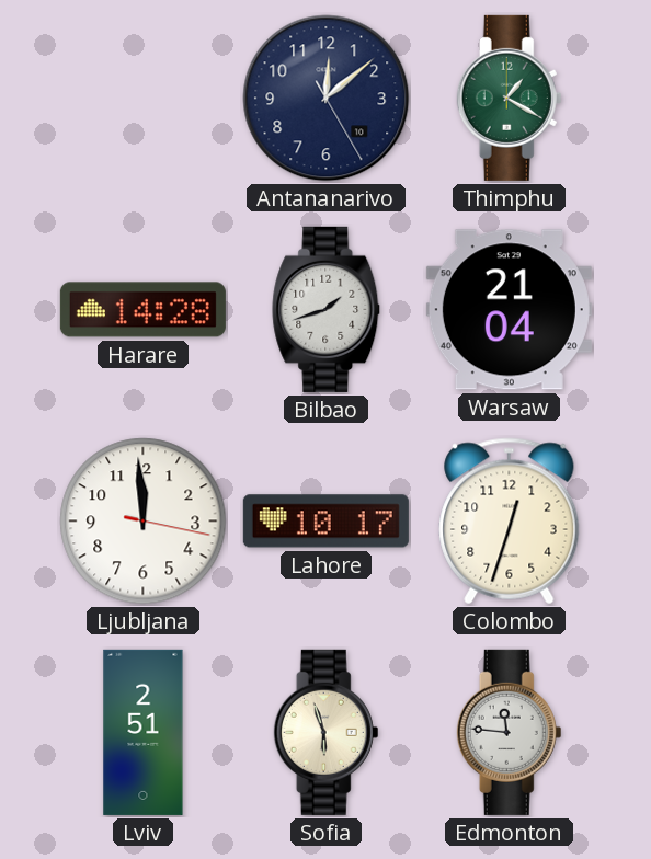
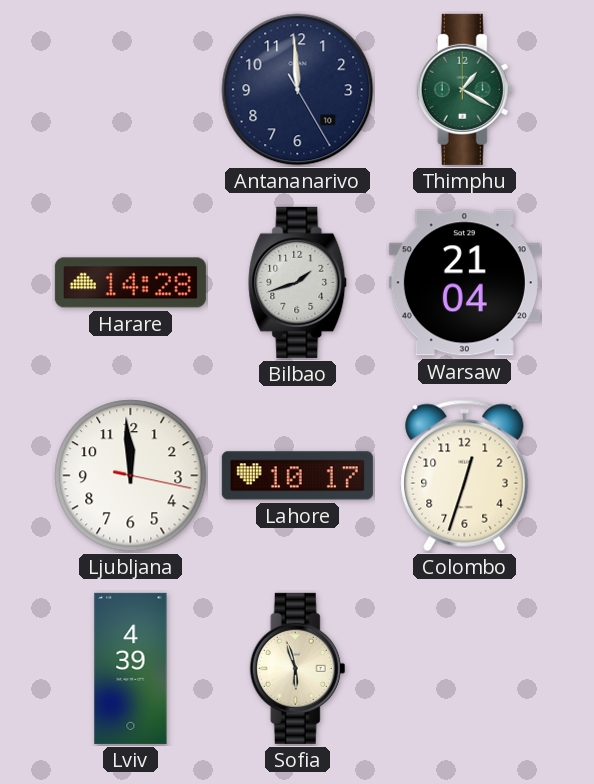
Antananarivo: 12:08 -> 11:59
Lviv: 2:51 -> 4:39
Edmonton: 11:46 -> none
